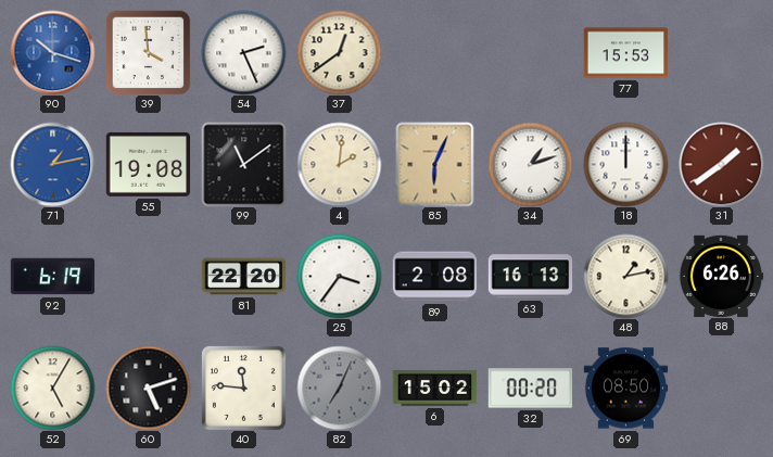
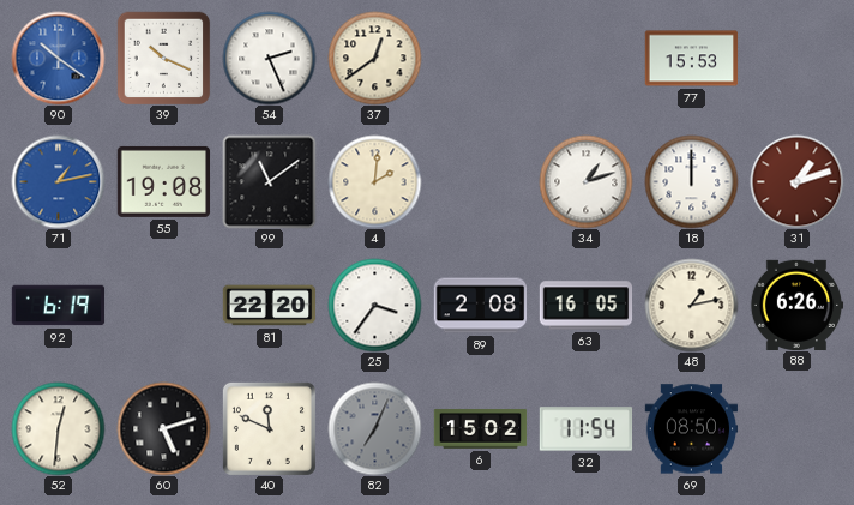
90: 10:18 -> 10:21
39: 3:59 -> 10:19
85: 6:04 -> none
31: 1:39 -> 1:12
63: 16:13 -> 16:05
52: 5:05 -> 12:31
40: 11:46 -> 11:49
32: 00:20 -> 11:54
